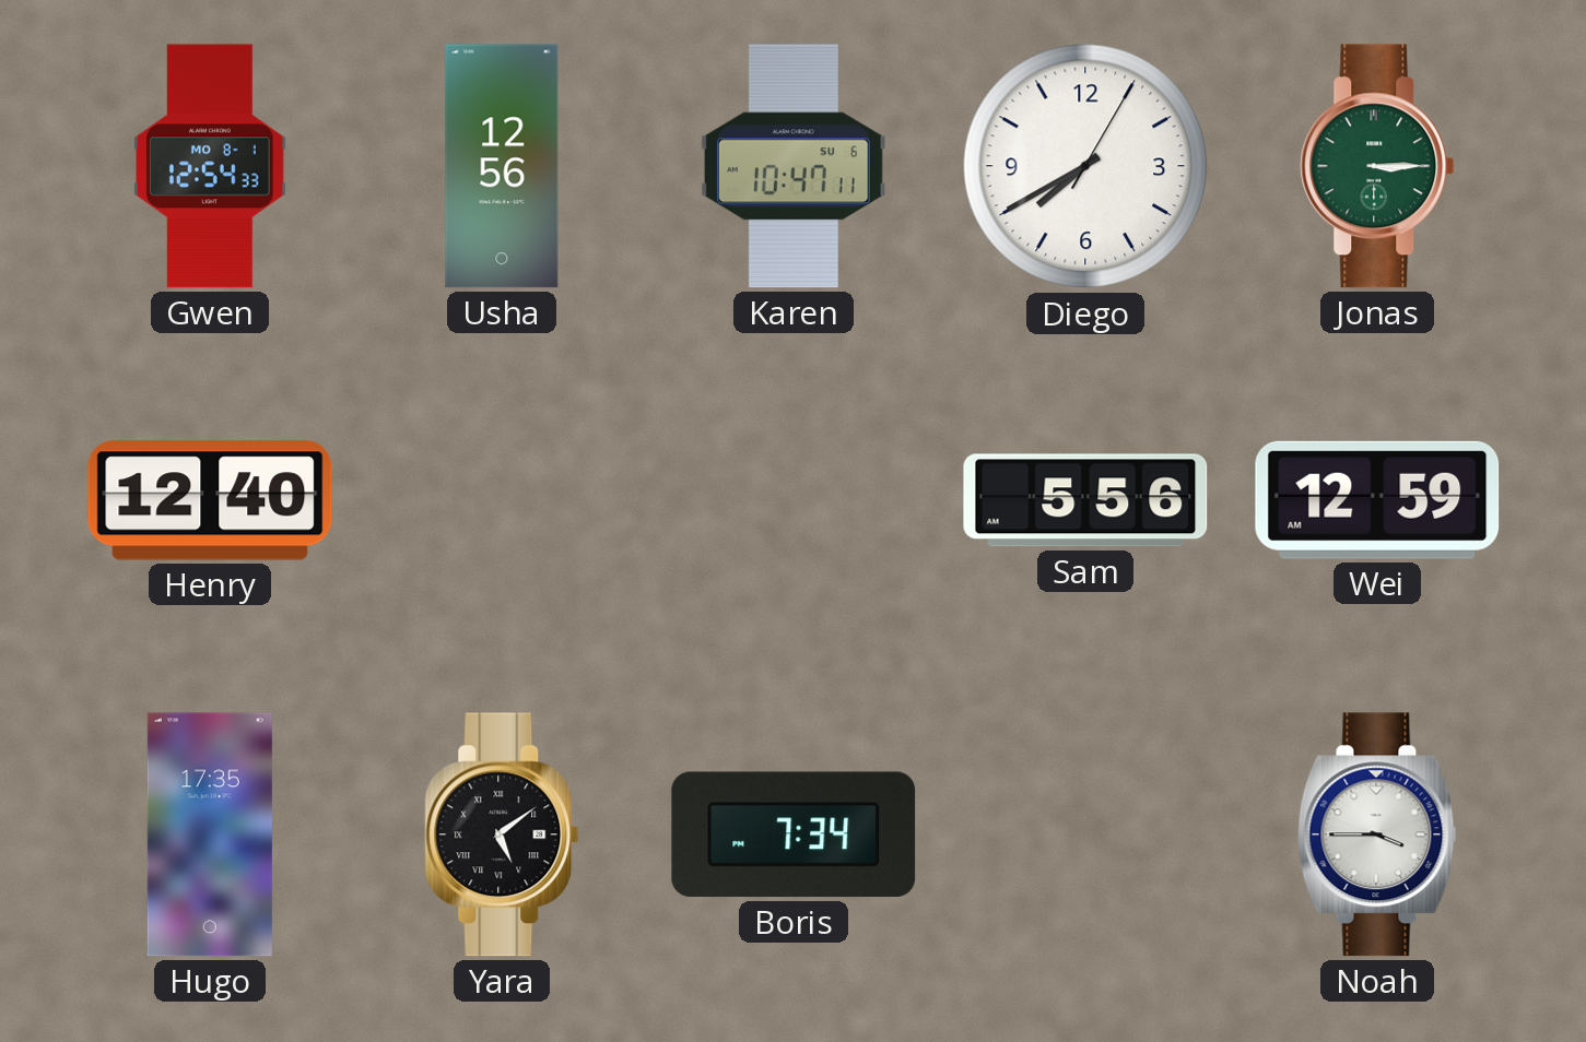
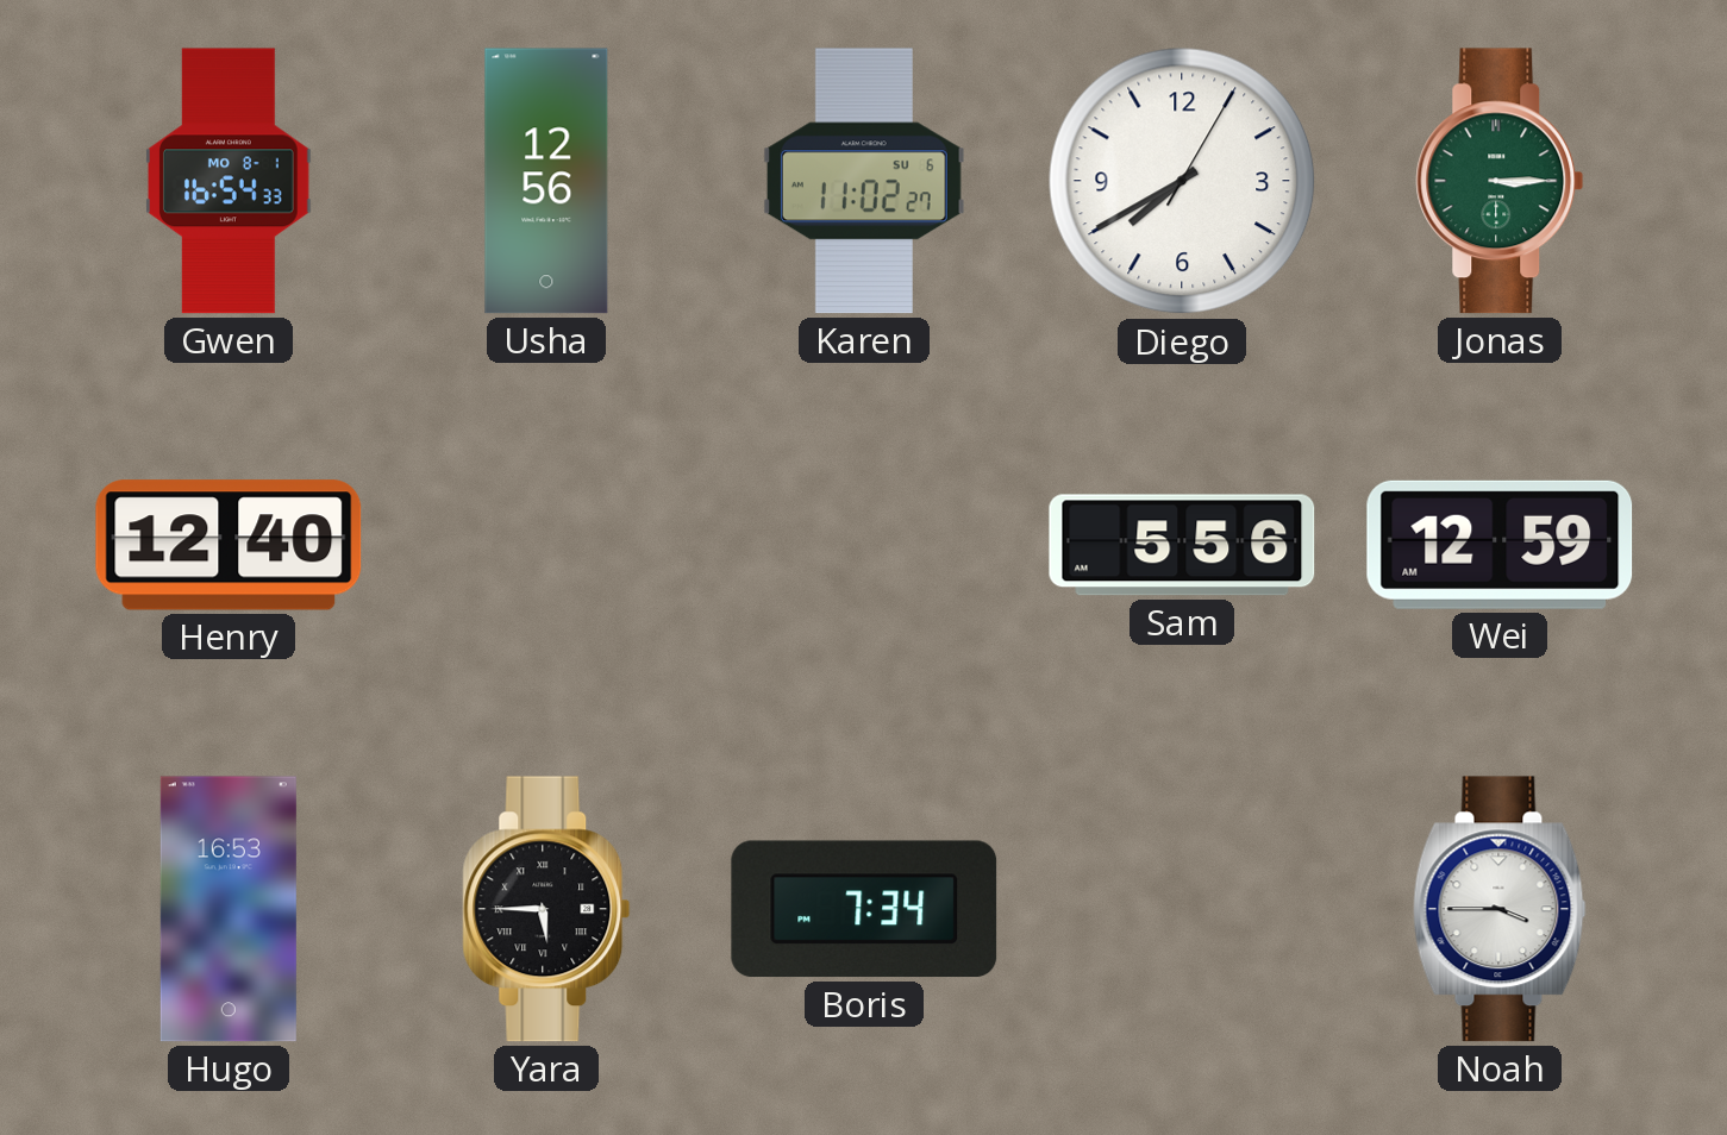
Gwen: 12:54 -> 16:54
Karen: 10:47 -> 11:02
Hugo: 17:35 -> 16:53
Yara: 5:09 -> 5:45
